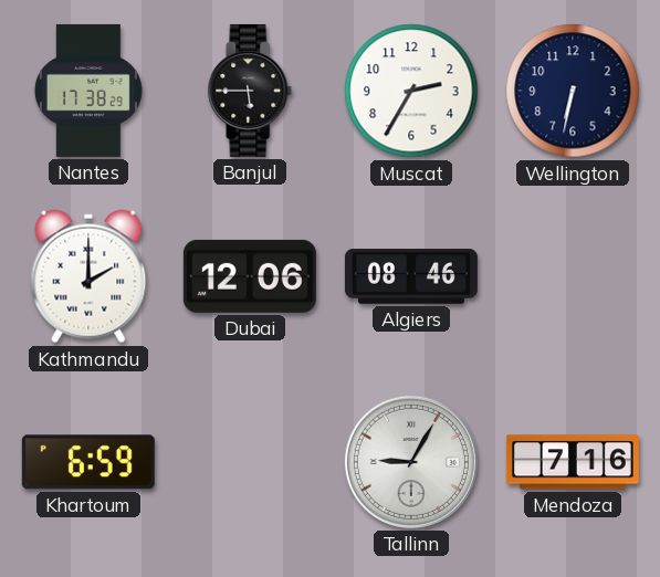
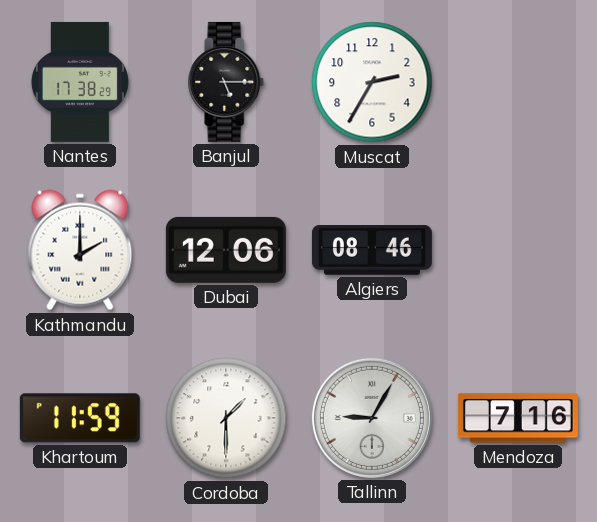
Banjul: 5:45 -> 5:15
Wellington: 6:32 -> none
Khartoum: 6:59 -> 11:59
Cordoba: none -> 1:30
